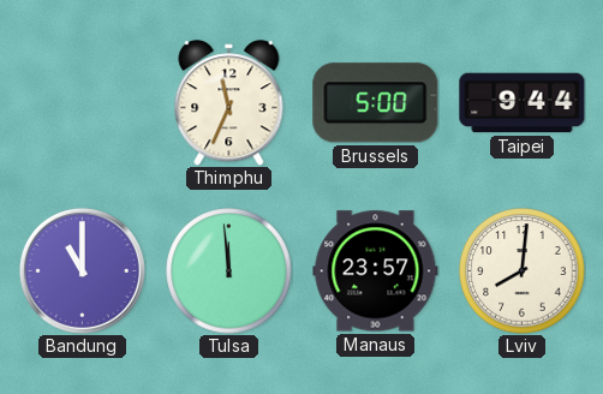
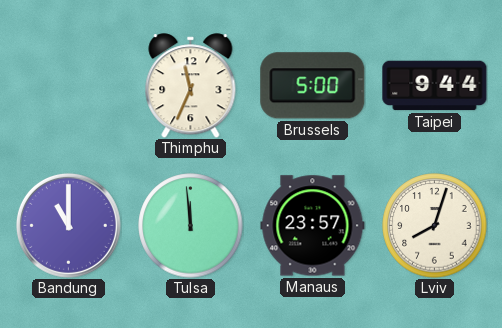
Lviv: 8:01 -> 8:03
